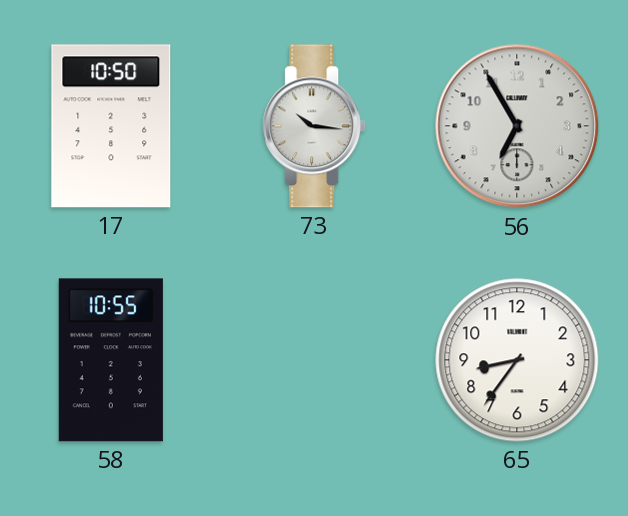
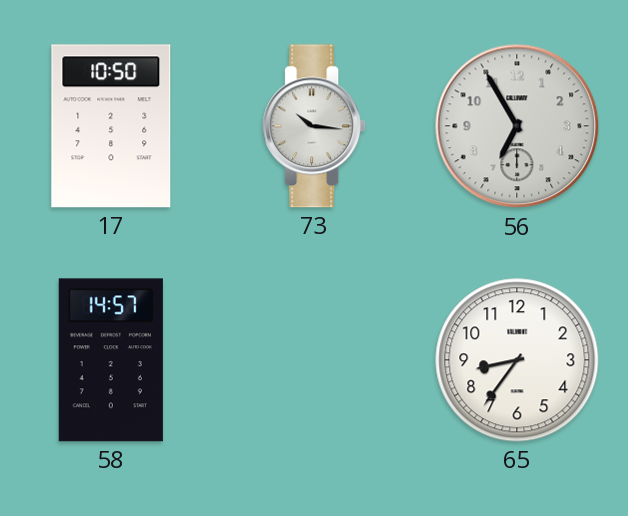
58: 10:55 -> 14:57
